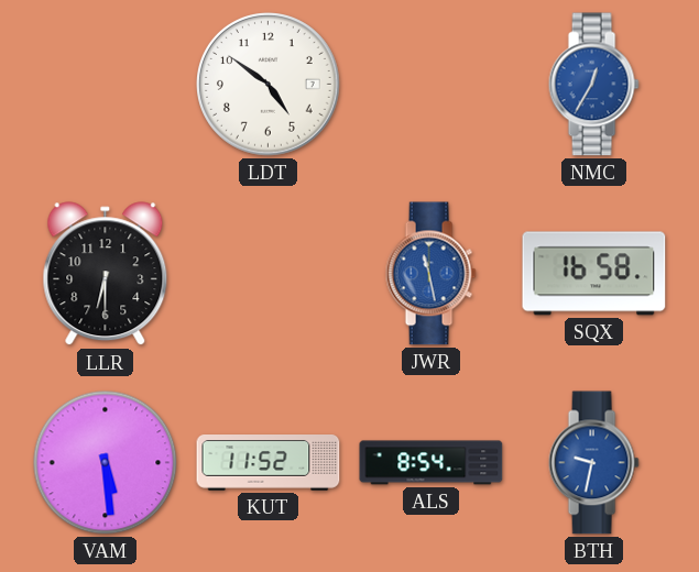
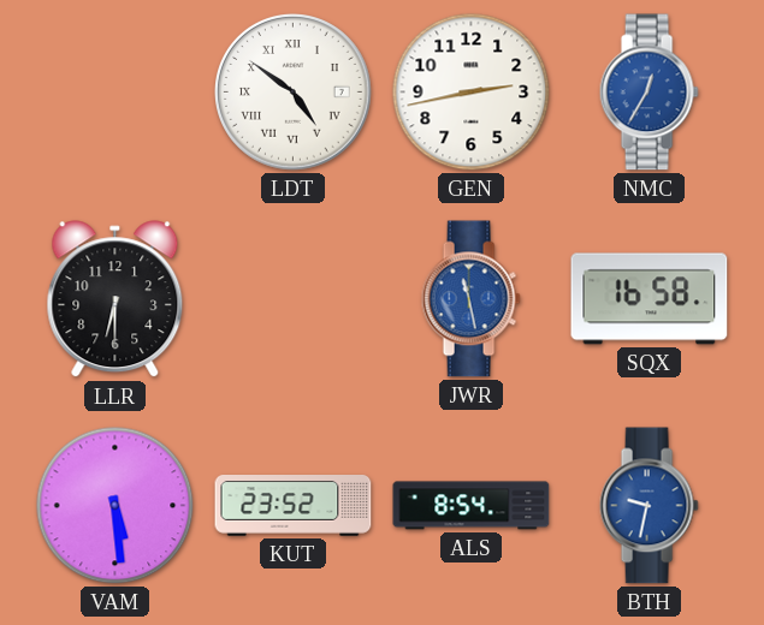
LDT numerals: Arabic -> Roman
GEN: none -> 2:43
KUT: 11:52 -> 23:52
